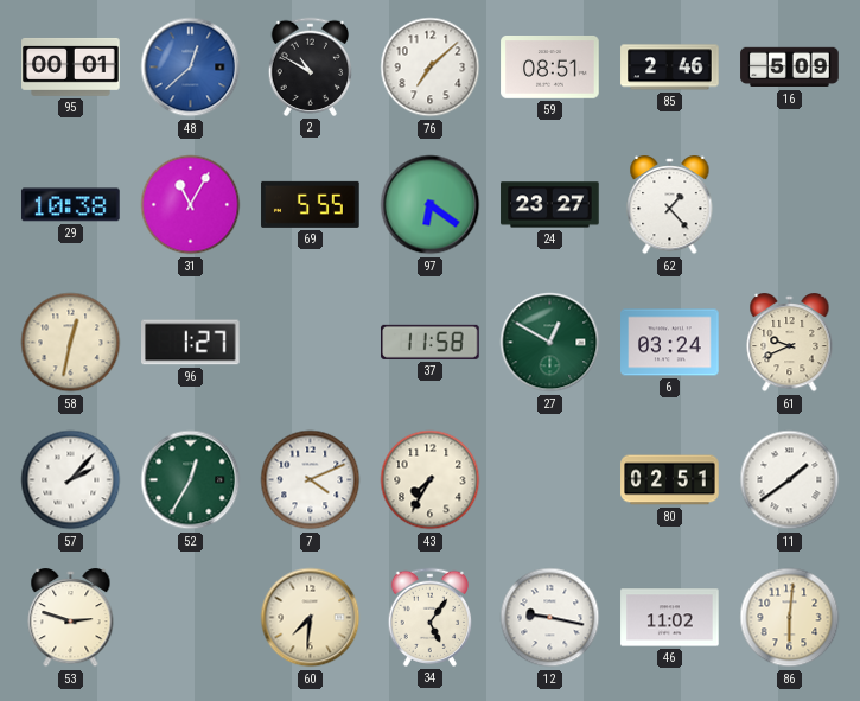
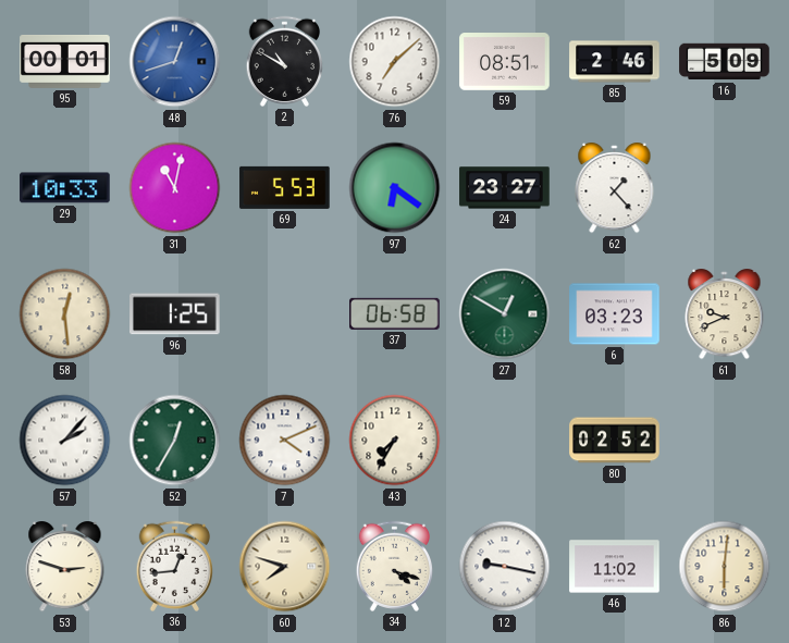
48: 12:38 -> 12:42
29: 10:38 -> 10:33
31: 11:05 -> 11:02
69: 5:55 -> 5:53
58: 12:32 -> 12:29
96: 1:27 -> 1:25
37: 11:58 -> 06:58
6: 03:24 -> 03:23
80: 02:51 -> 02:52
11: 1:39 -> none
36: none -> 12:44
60: 7:31 -> 7:48
34: 5:06 -> 4:18
